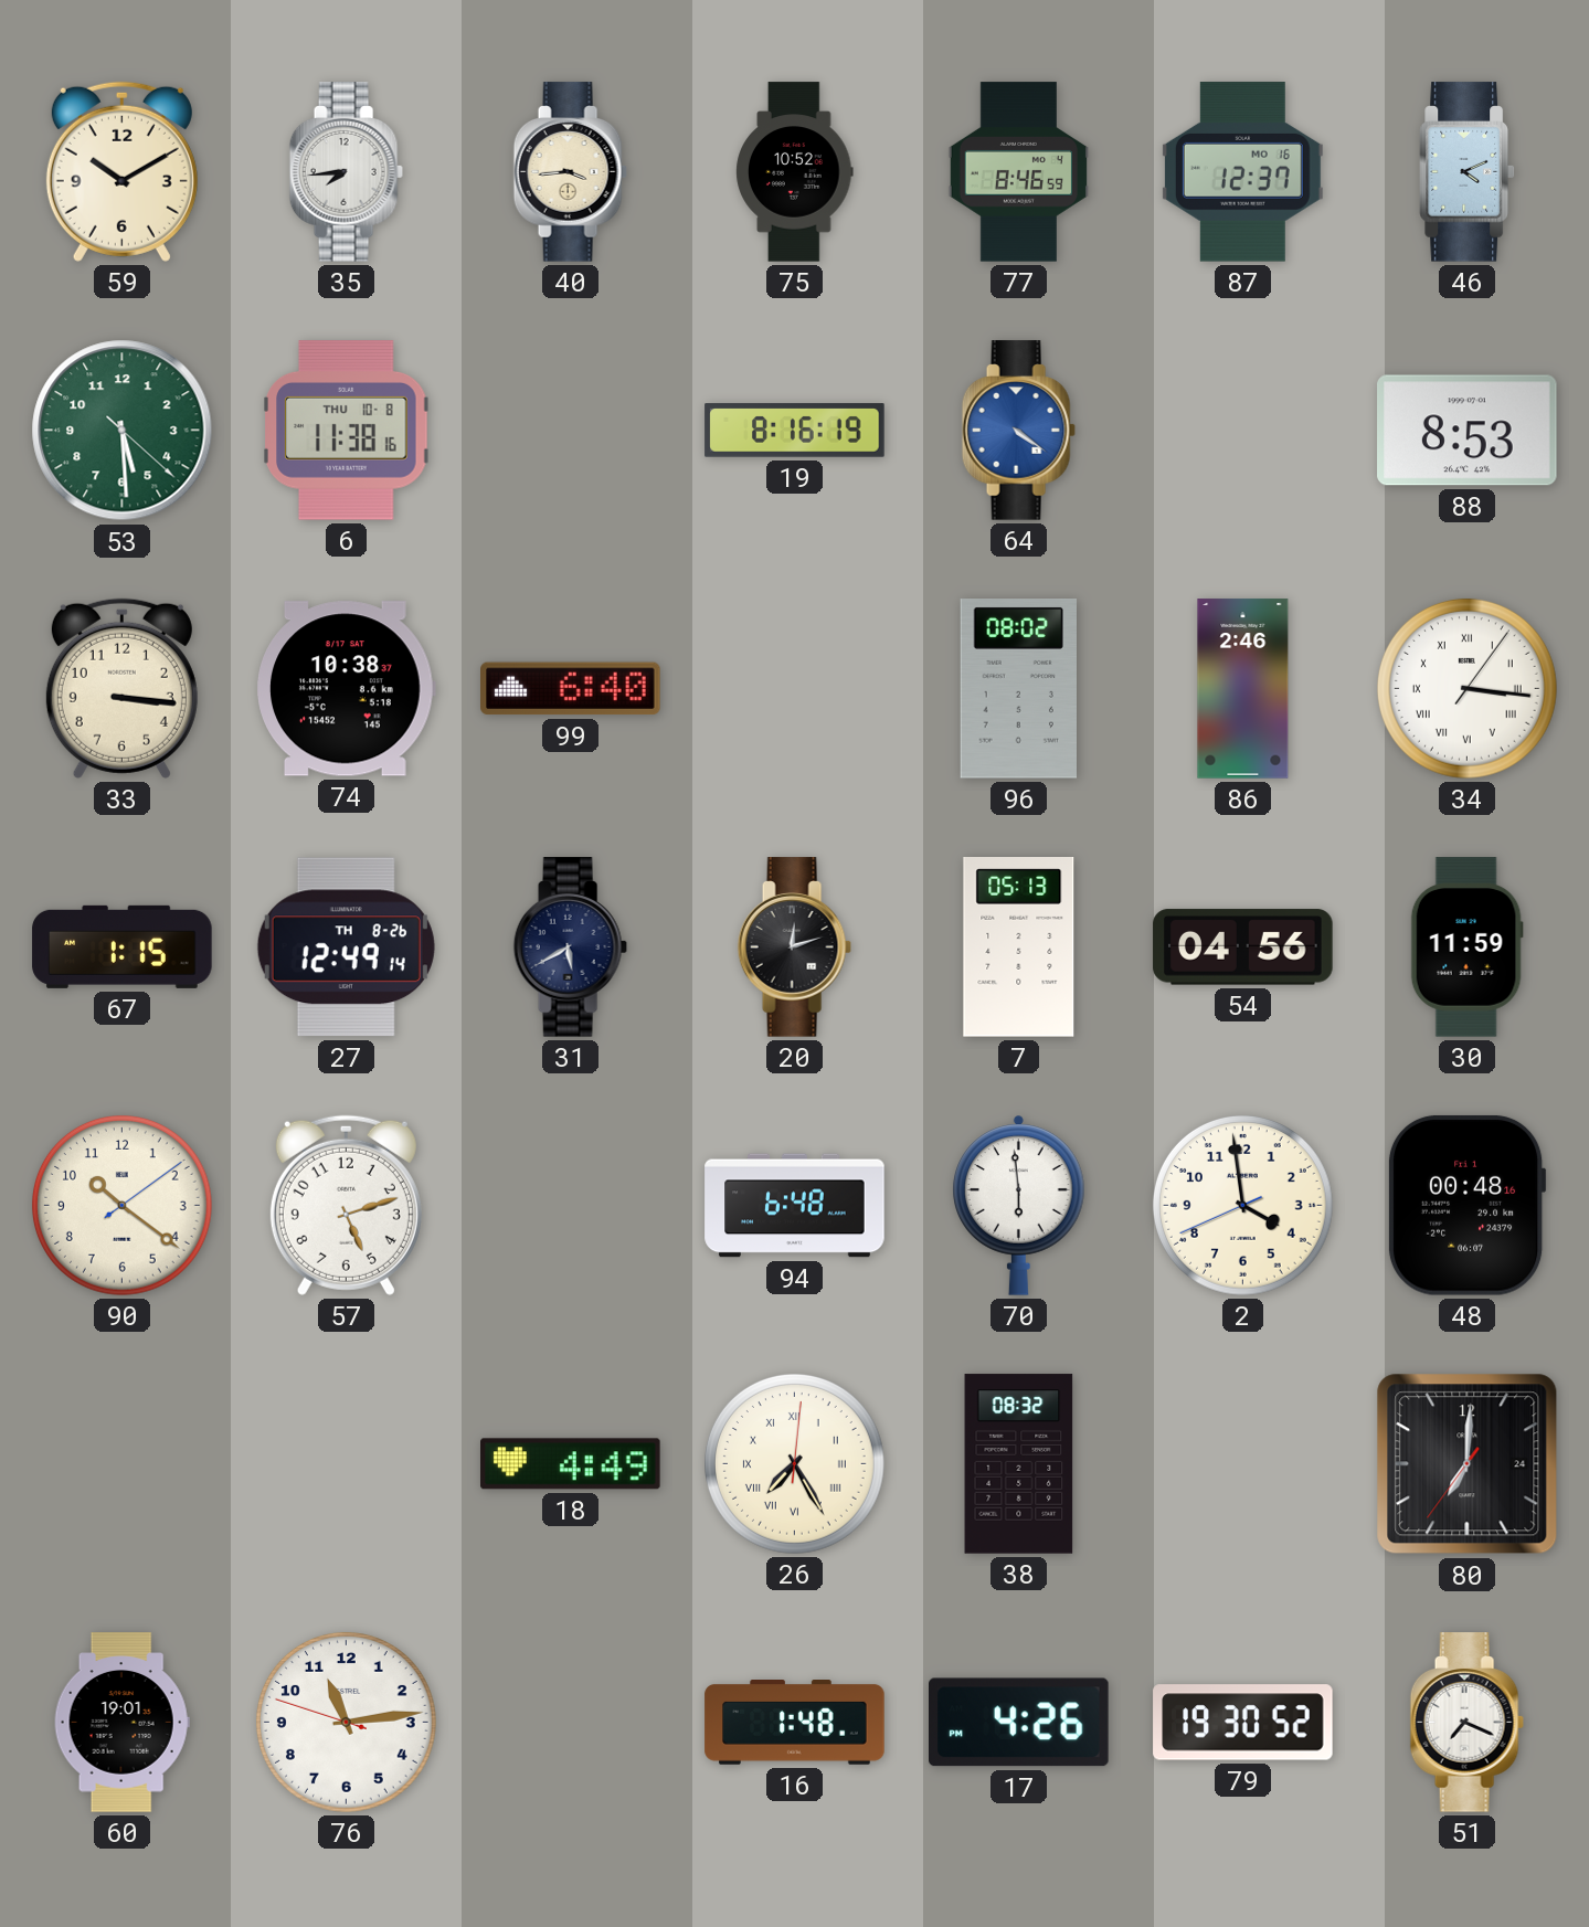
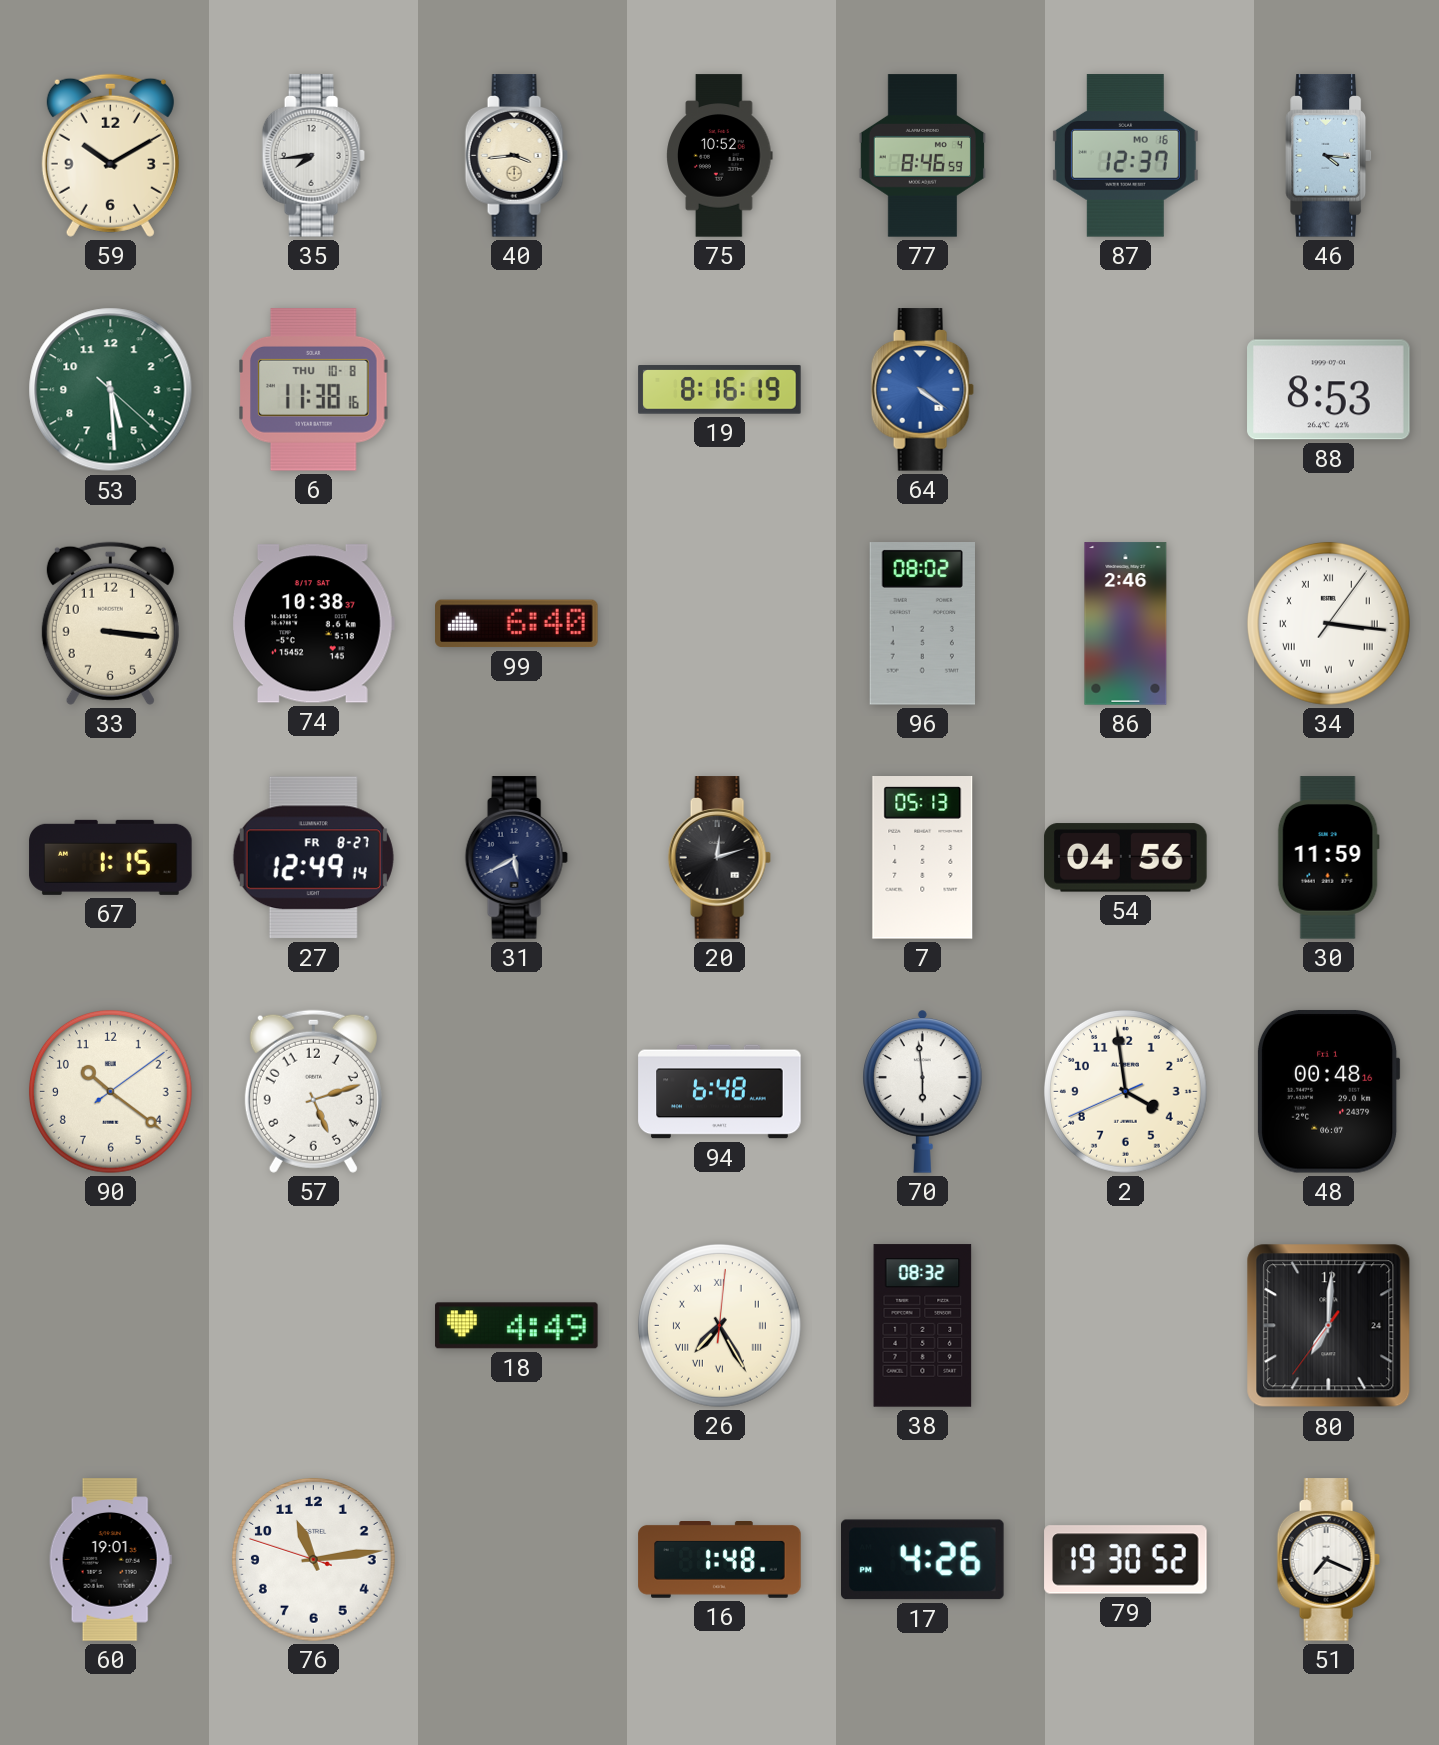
46: 4:11 -> 4:16
27 date: TH 8-26 -> FR 8-27
